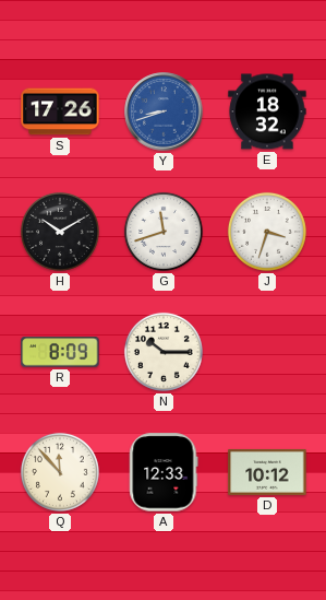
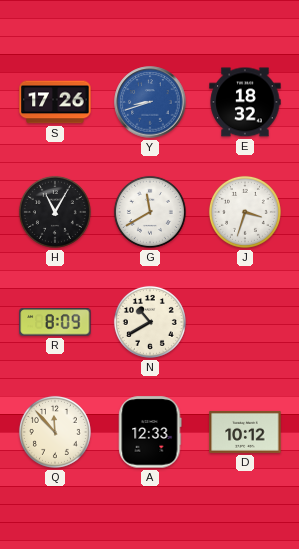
H: 10:10 -> 11:05
G: 11:42 -> 11:40
N: 10:15 -> 10:40
